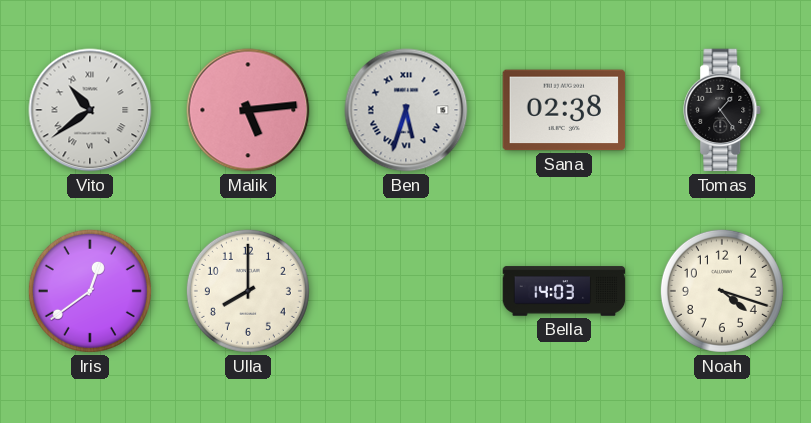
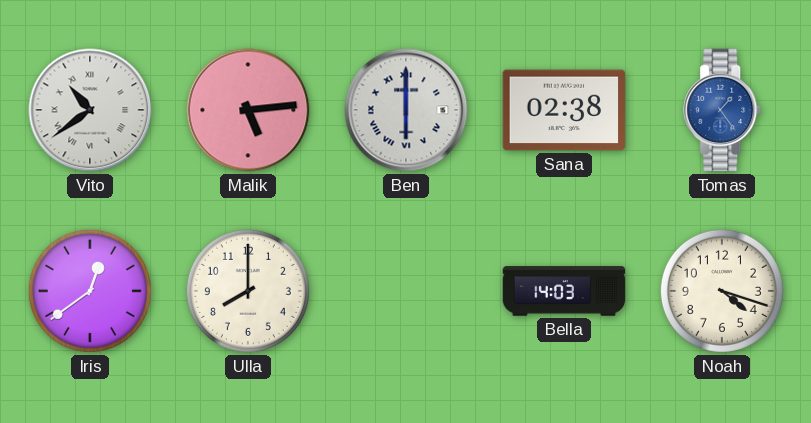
Ben: 5:33 -> 6:00
Tomas dial: black -> blue
